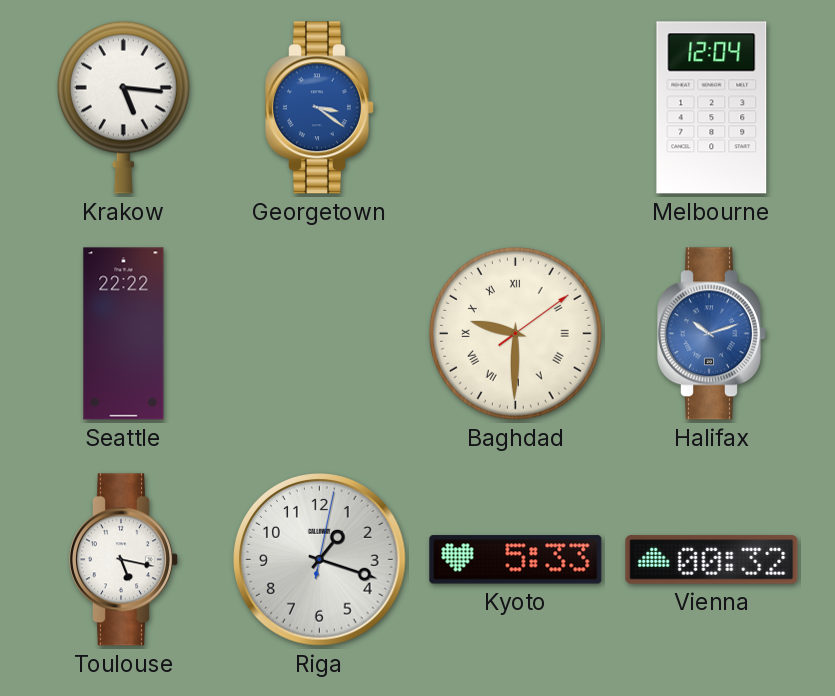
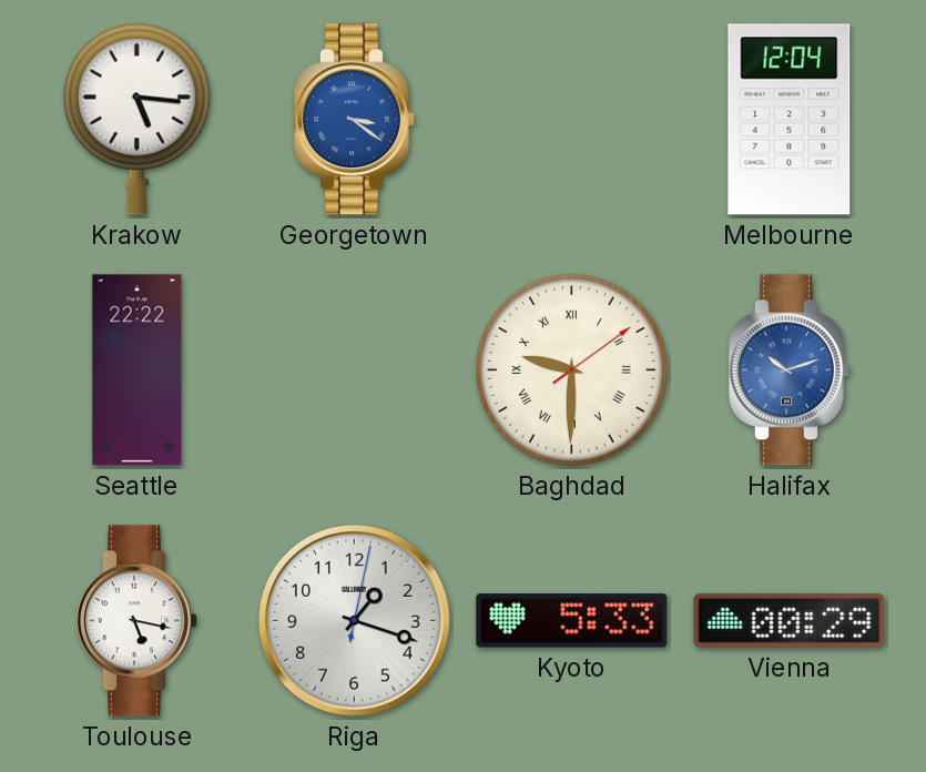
Vienna: 00:32 -> 00:29
